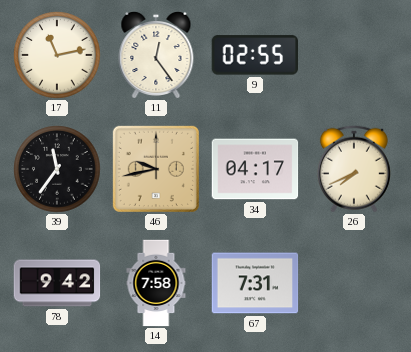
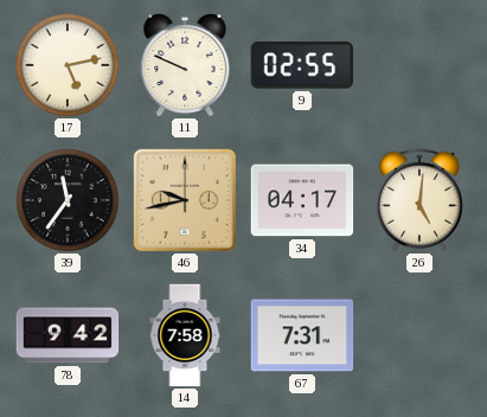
17: 11:13 -> 5:13
11: 12:24 -> 9:49
26: 7:41 -> 5:01
